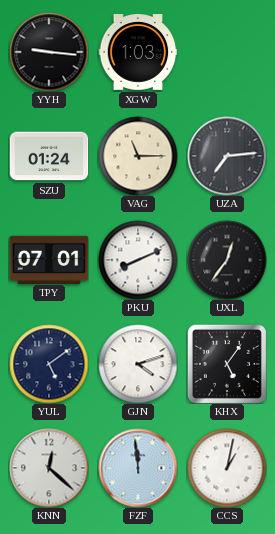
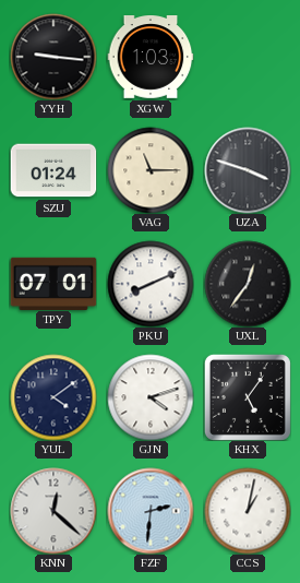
UZA: 7:14 -> 3:48
YUL: 5:09 -> 4:09
FZF: 11:59 -> 2:31
